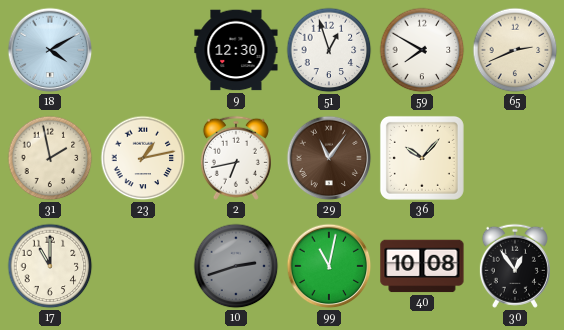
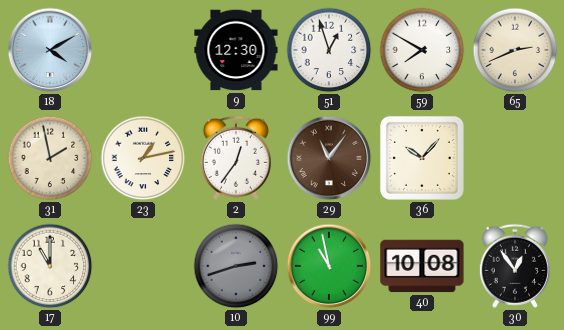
2: 6:43 -> 12:36
99: 11:02 -> 10:58
